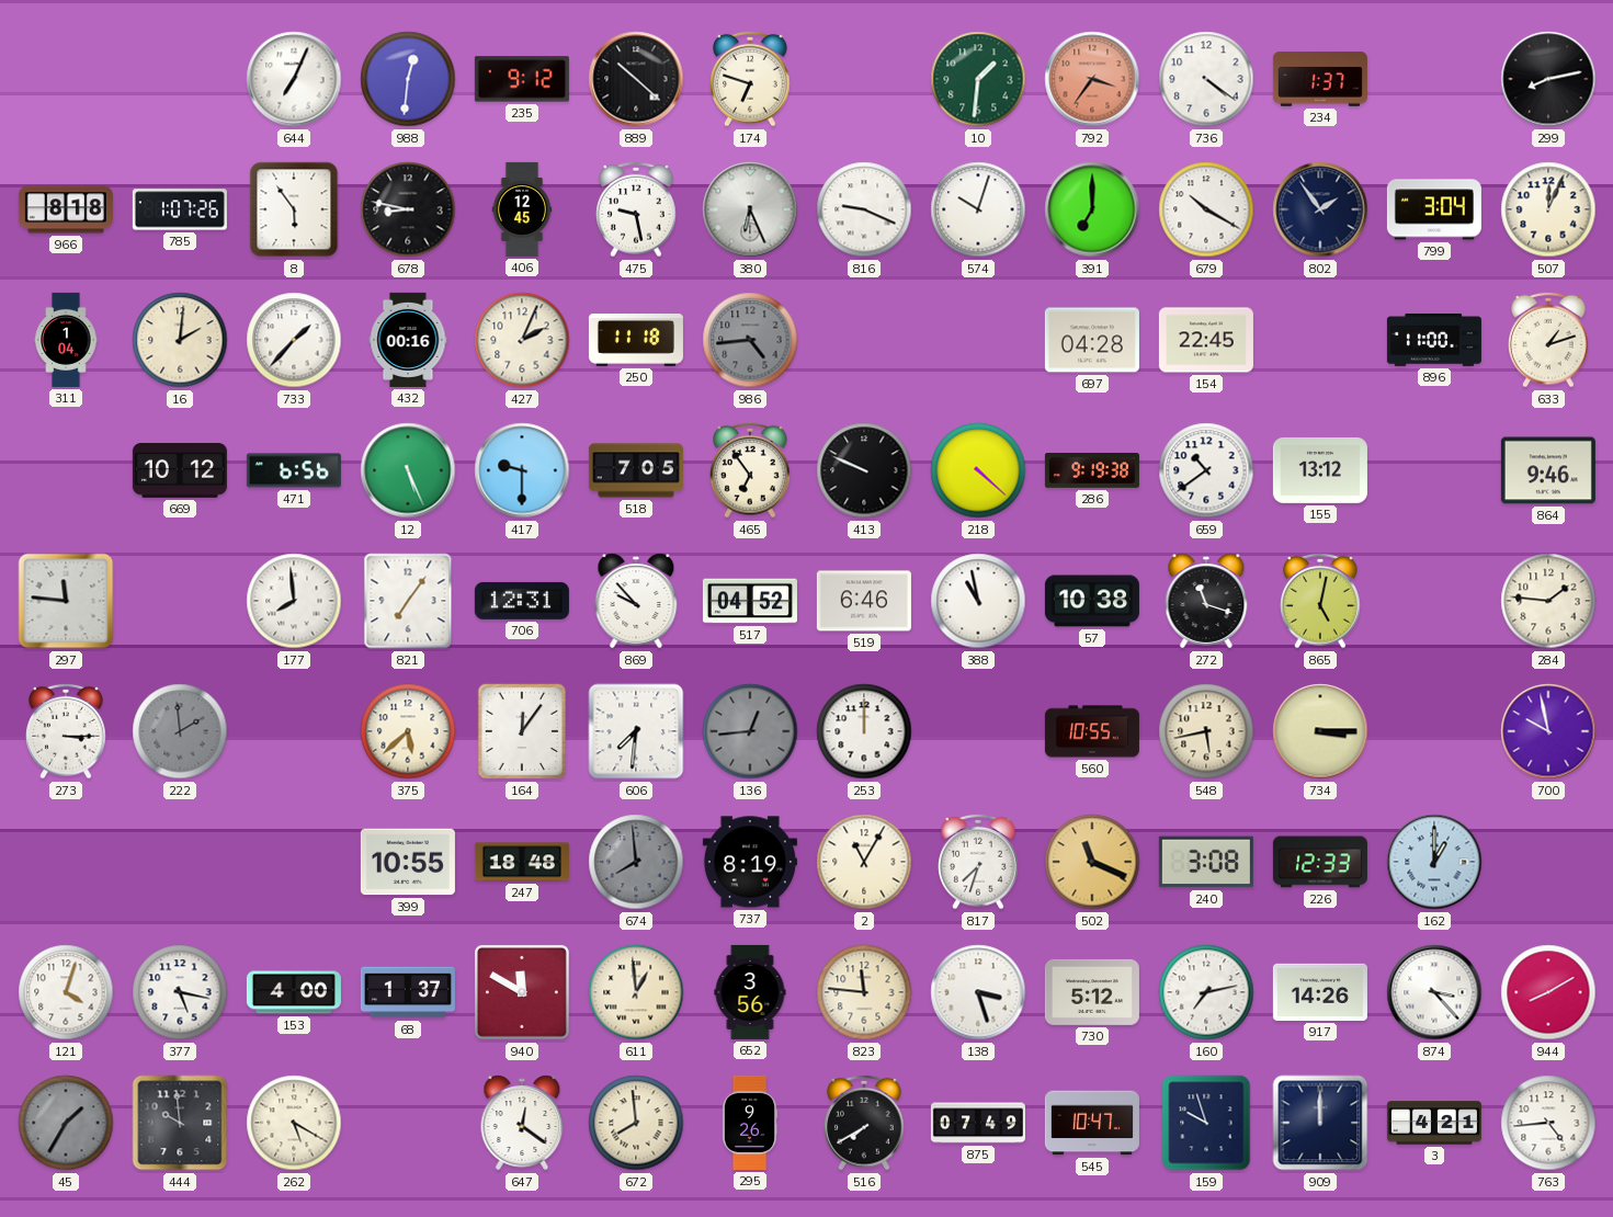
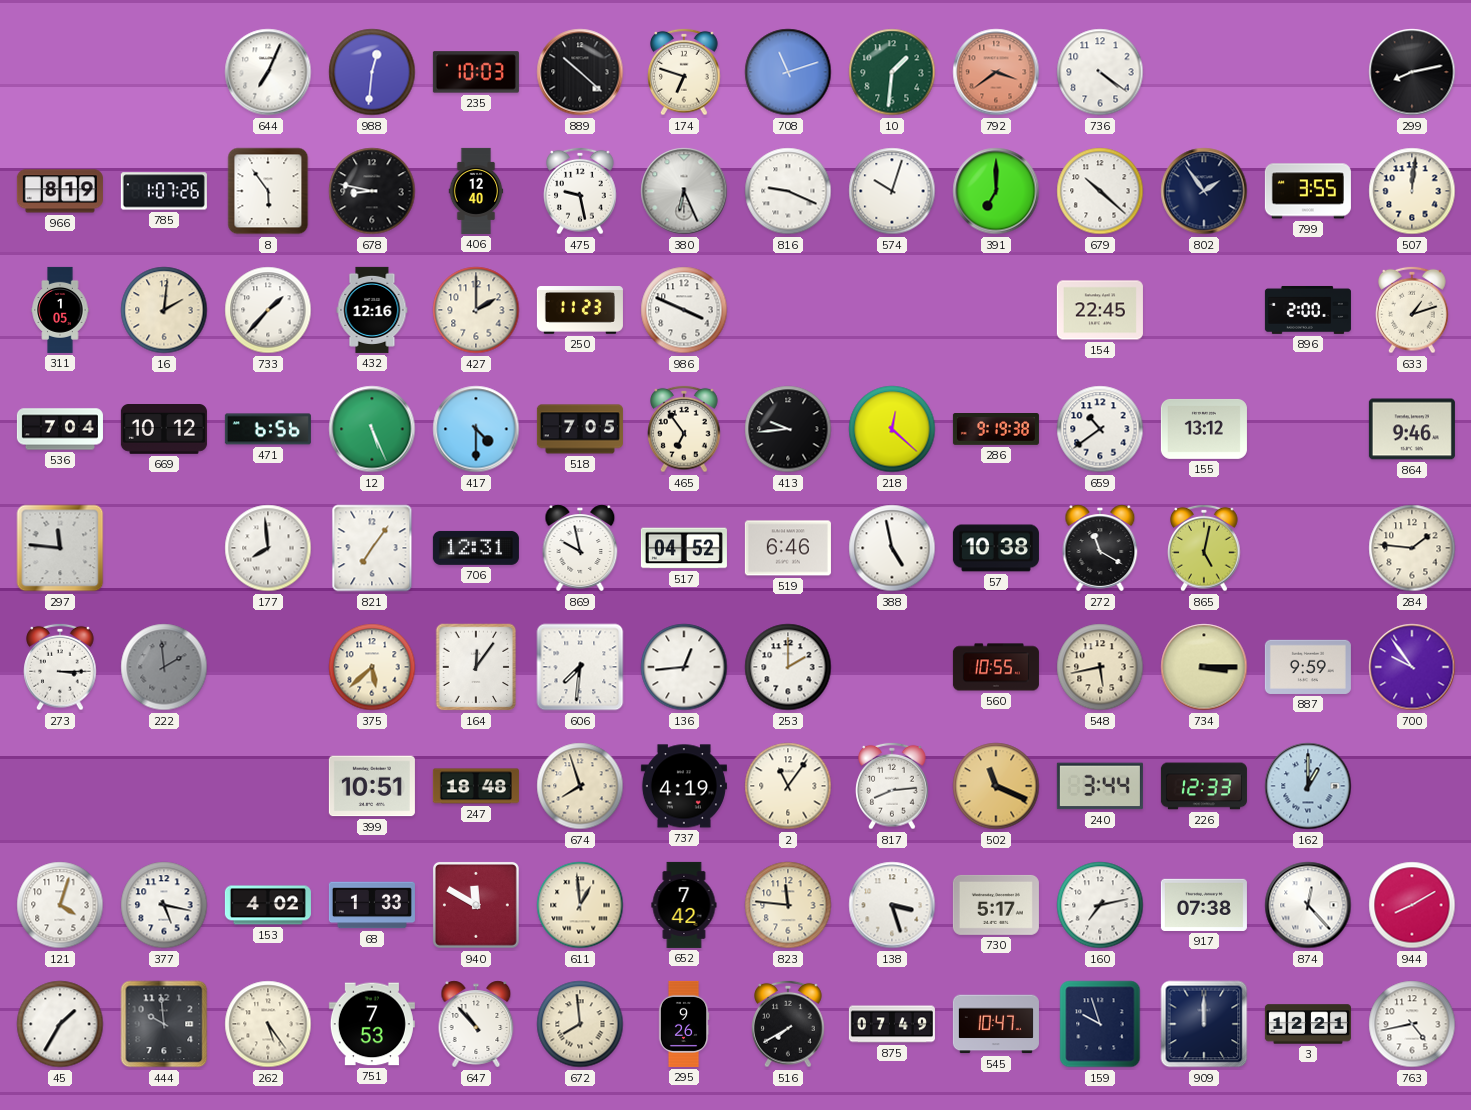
235: 9:12 -> 10:03
708: none -> 11:12
792: 3:36 -> 3:39
234: 1:37 -> none
966: 8:18 -> 8:19
406: 12:45 -> 12:40
679: 10:20 -> 10:22
799: 3:04 -> 3:55
507: 12:04 -> 12:01
311: 1:04 -> 1:05
432: 00:16 -> 12:16
427: 2:04 -> 2:00
250: 11:18 -> 11:23
986: 4:44 -> 3:49
986 dial: grey -> white
697: 04:28 -> none
896: 11:00 -> 2:00
536: none -> 7:04
417: 9:30 -> 4:30
413: 9:49 -> 9:44
218: 4:22 -> 12:22
869: 9:53 -> 9:58
388: 10:58 -> 4:58
272: 11:18 -> 11:20
136 dial: grey -> white
253: 12:00 -> 2:00
887: none -> 9:59
700: 9:58 -> 9:54
399: 10:55 -> 10:51
674: 7:59 -> 7:57
674 dial: grey -> cream
737: 8:19 -> 4:19
2: 11:05 -> 11:06
817: 7:33 -> 8:14
240: 3:08 -> 3:44
153: 4:00 -> 4:02
68: 1:37 -> 1:33
652: 3:56 -> 7:42
730: 5:12 -> 5:17
917: 14:26 -> 07:38
874: 3:23 -> 12:23
45 dial: grey -> white
262: 5:20 -> 5:24
751: none -> 7:53
647: 12:21 -> 10:53
3: 4:21 -> 12:21
763: 4:44 -> 4:43
